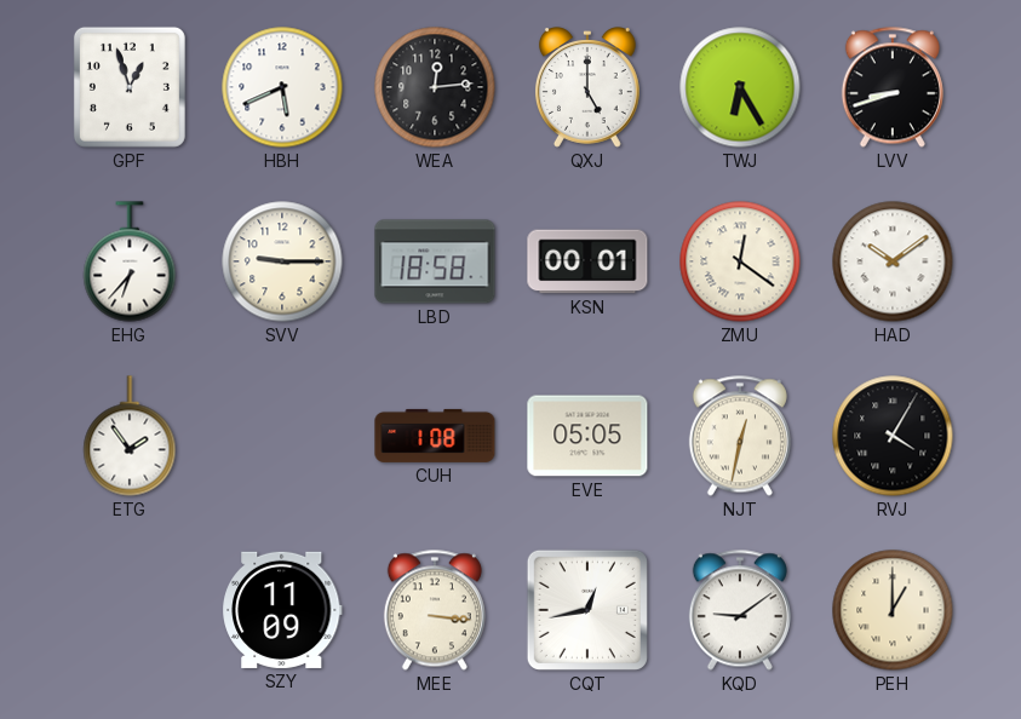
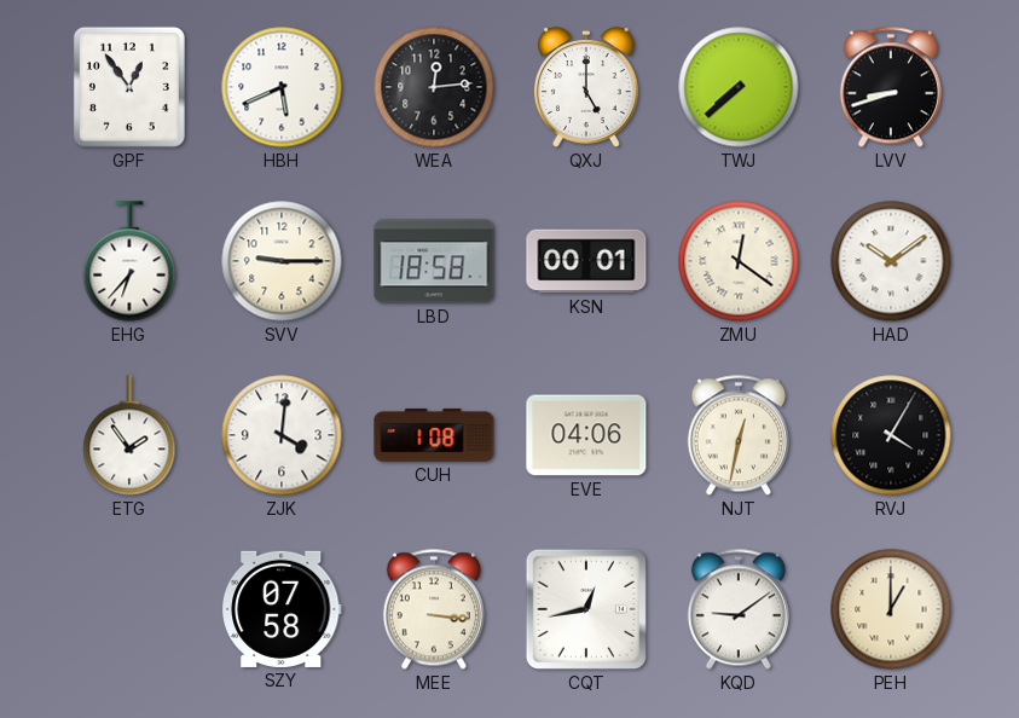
GPF: 12:57 -> 12:54
TWJ: 6:25 -> 7:38
ZJK: none -> 4:01
EVE: 05:05 -> 04:06
SZY: 11:09 -> 07:58
